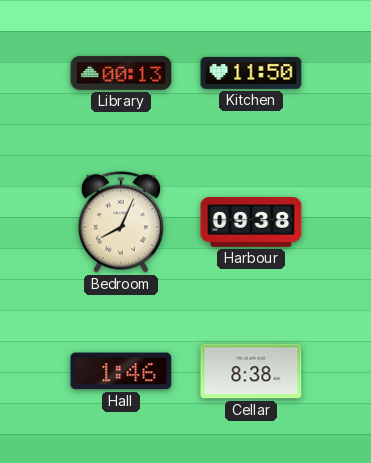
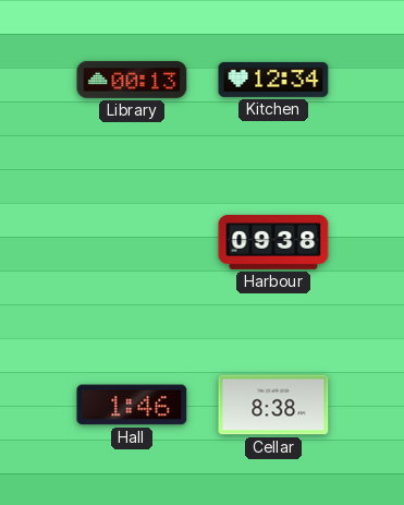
Kitchen: 11:50 -> 12:34
Bedroom: 8:04 -> none
